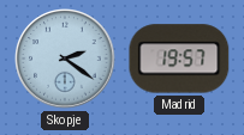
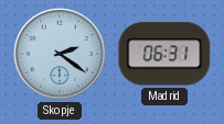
Madrid: 19:57 -> 06:31
